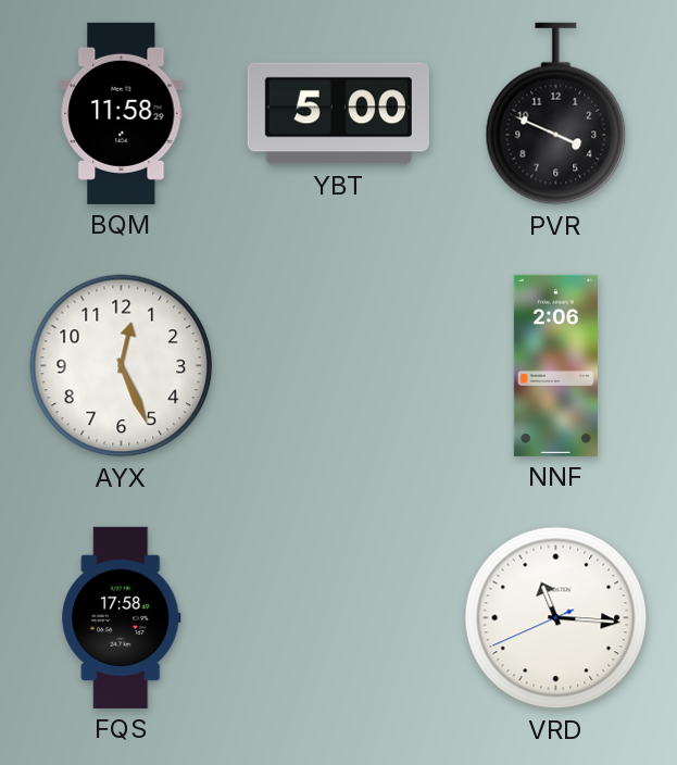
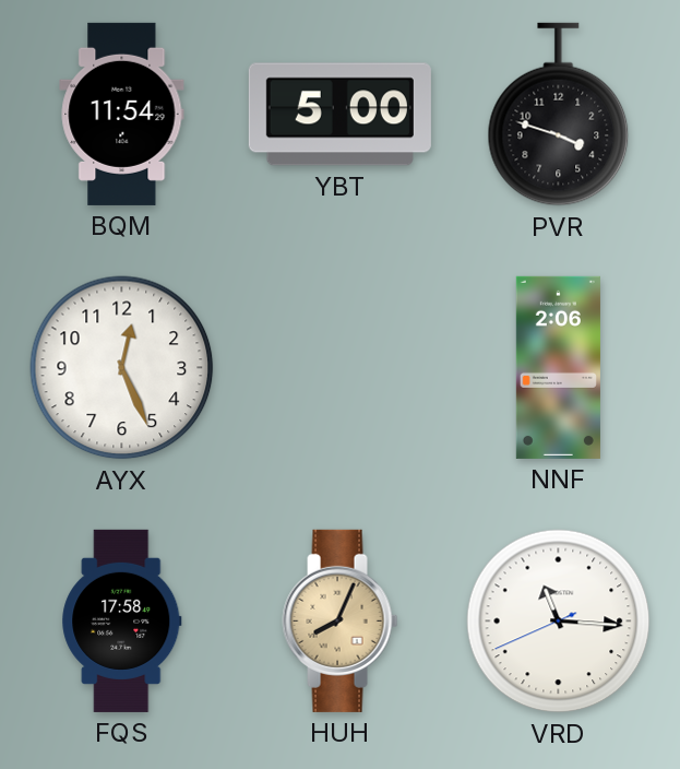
BQM: 11:58 -> 11:54
PVR: 3:49 -> 3:48
HUH: none -> 8:04
